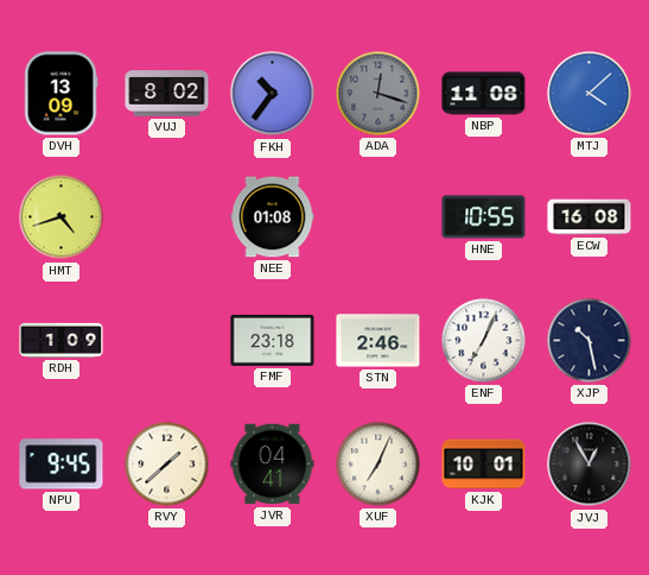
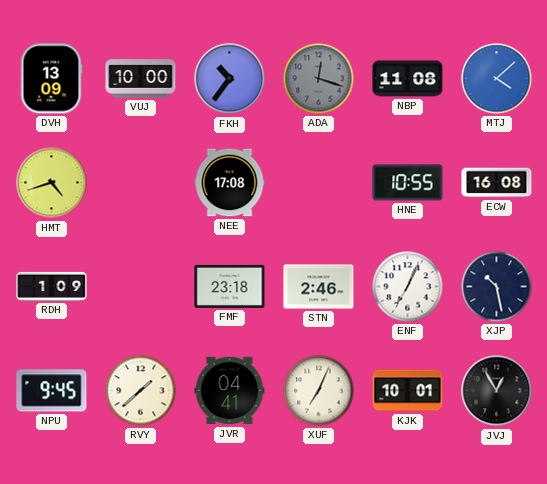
VUJ: 8:02 -> 10:00
NEE: 01:08 -> 17:08
